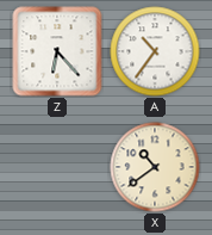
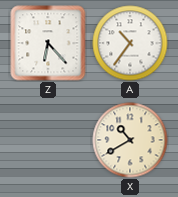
X: 10:39 -> 10:40
